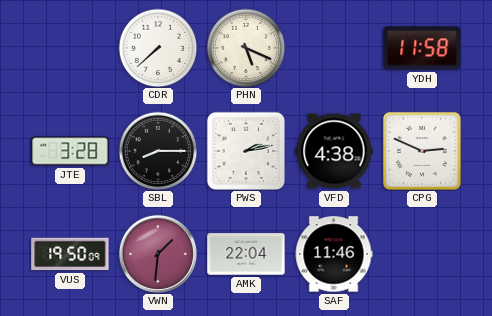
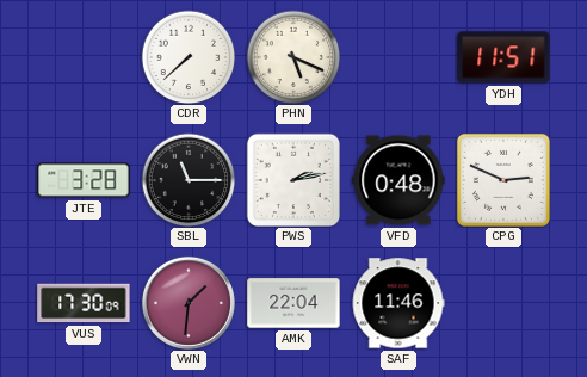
YDH: 11:58 -> 11:51
SBL: 8:15 -> 11:15
VFD: 4:38 -> 0:48
VUS: 19:50 -> 17:30
